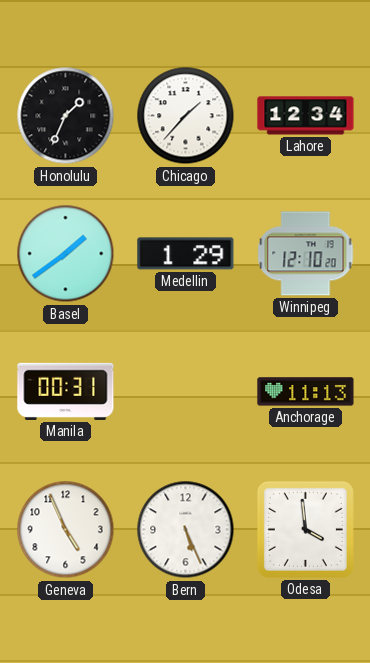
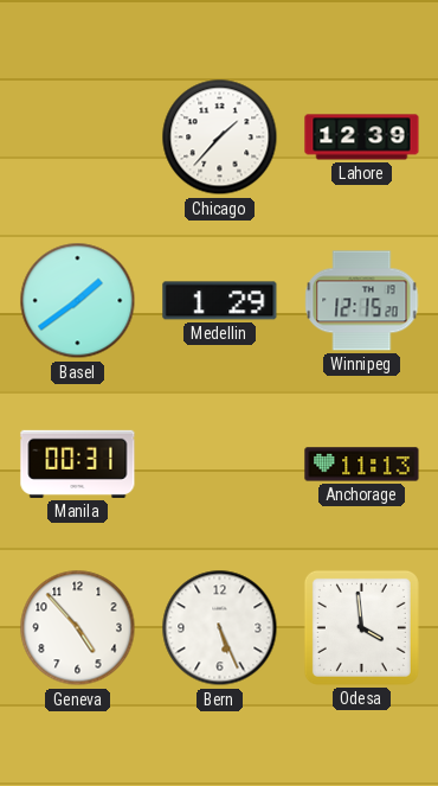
Honolulu: 1:34 -> none
Lahore: 12:34 -> 12:39
Winnipeg: 12:10 -> 12:15
Geneva: 4:56 -> 4:53
